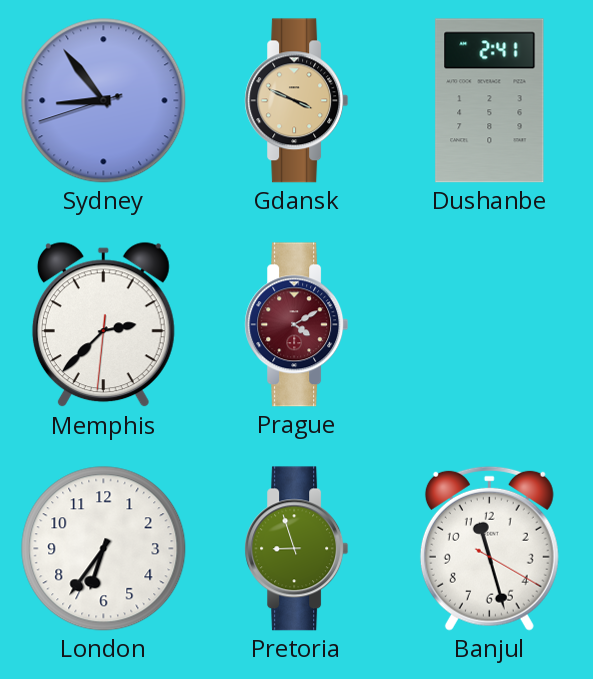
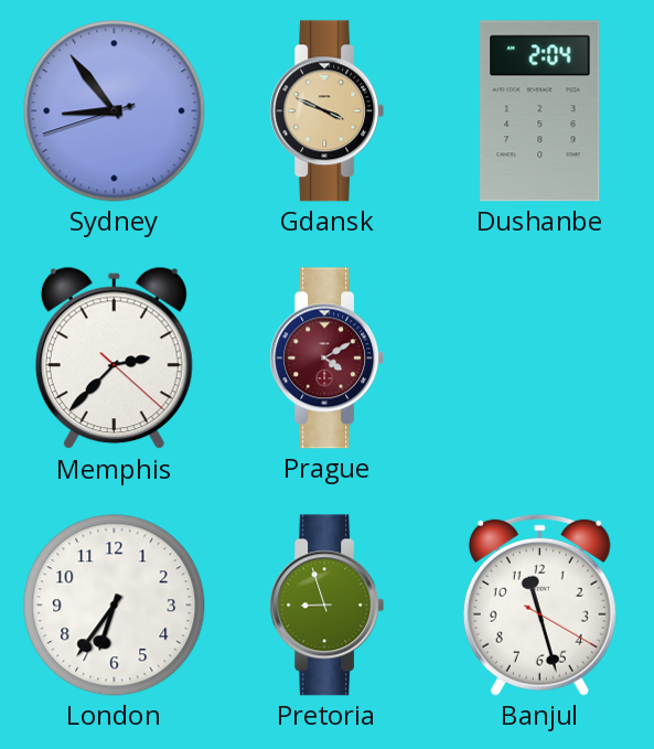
Dushanbe: 2:41 -> 2:04
Memphis: 2:37:31 -> 2:37:22
